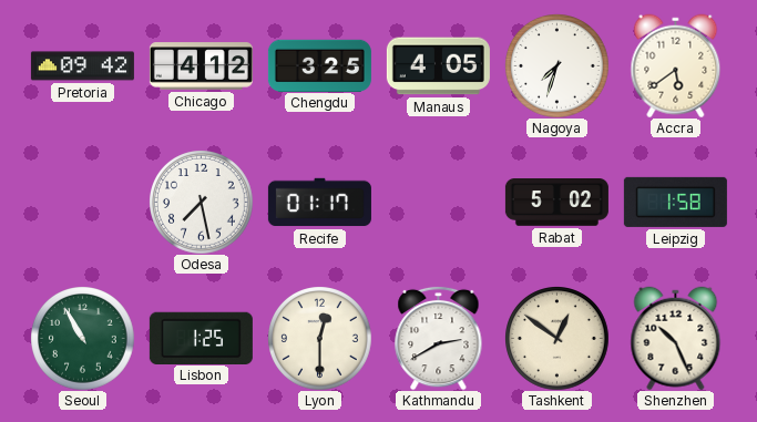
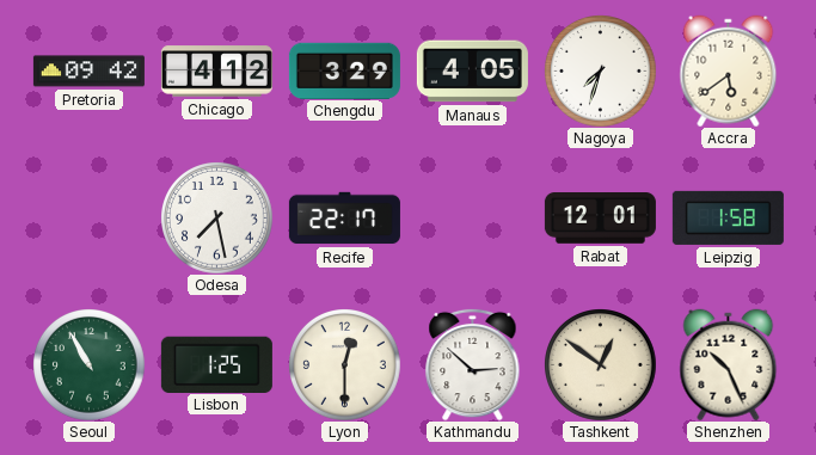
Chengdu: 3:25 -> 3:29
Recife: 01:17 -> 22:17
Rabat: 5:02 -> 12:01
Kathmandu: 2:40 -> 2:52
